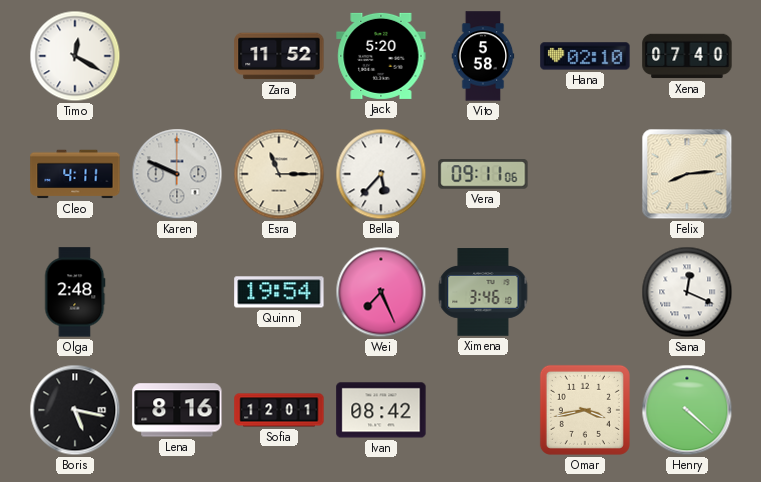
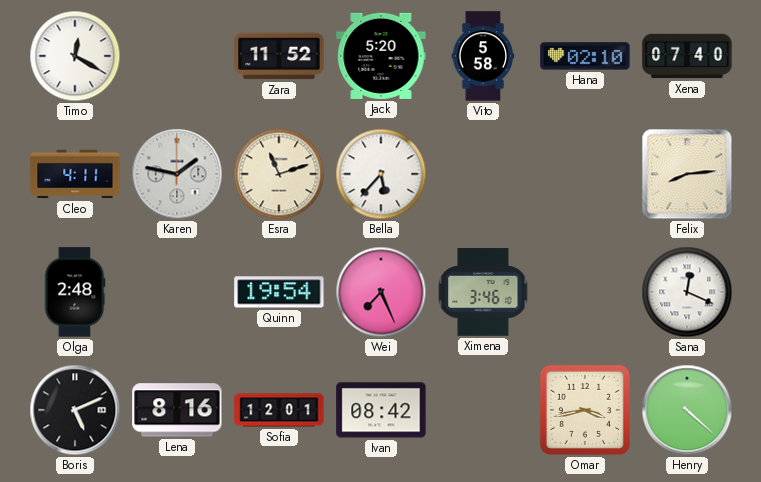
Karen: 9:49 -> 1:47
Esra: 11:15 -> 11:12
Vera: 09:11 -> none
Boris: 5:17 -> 5:11
